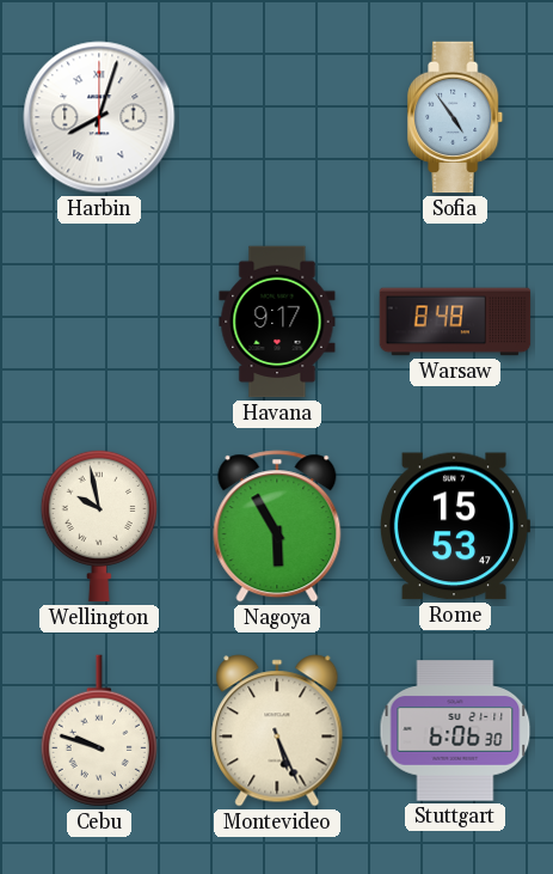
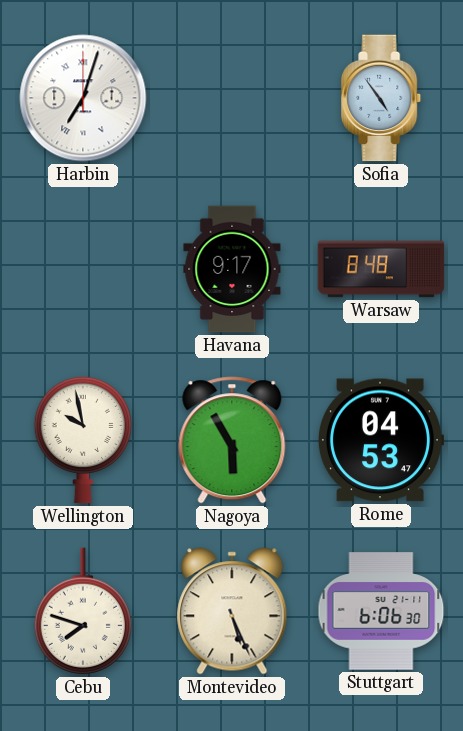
Harbin: 8:03 -> 7:03
Rome: 15:53 -> 04:53
Cebu: 9:48 -> 7:48
